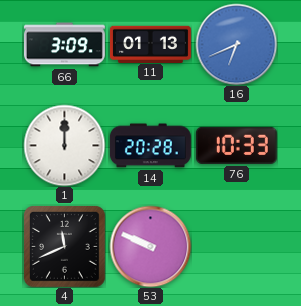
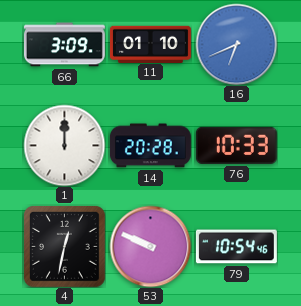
11: 01:13 -> 01:10
4: 11:41 -> 12:32
79: none -> 10:54
